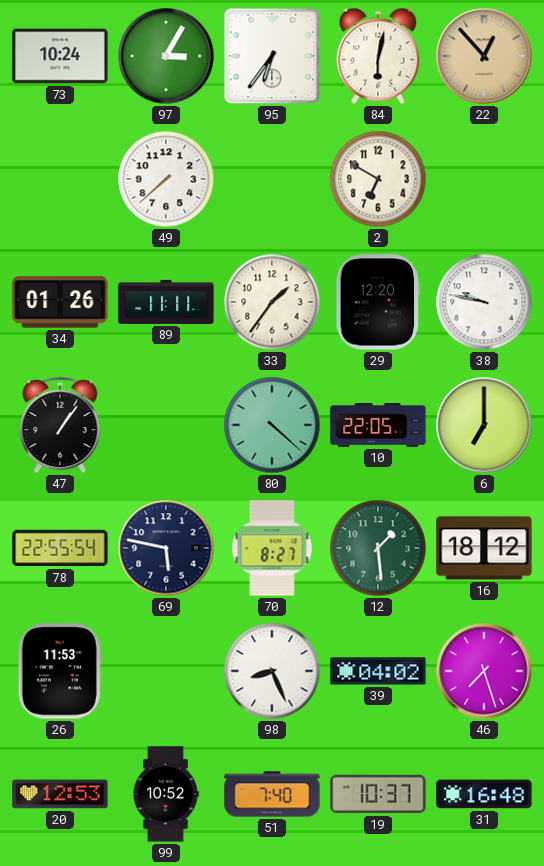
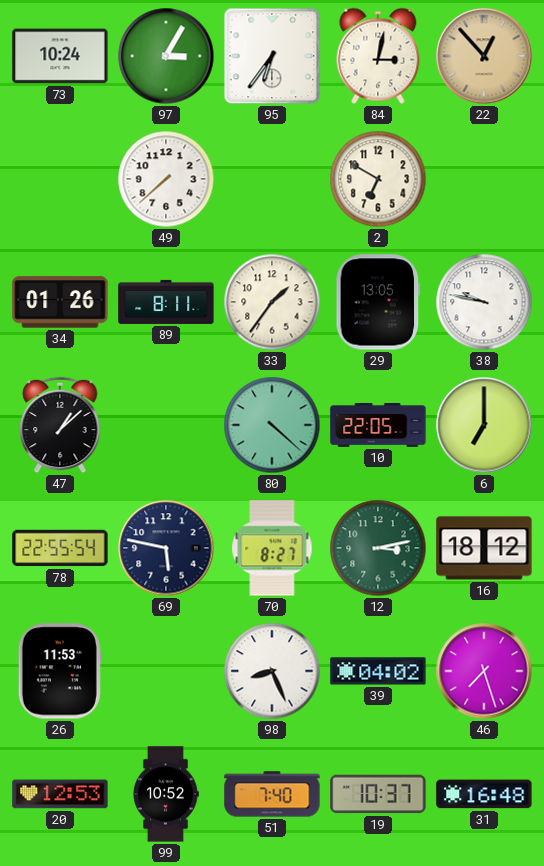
84: 6:02 -> 3:02
89: 11:11 -> 8:11
29: 12:20 -> 13:05
47: 1:06 -> 1:08
12: 1:29 -> 3:13
